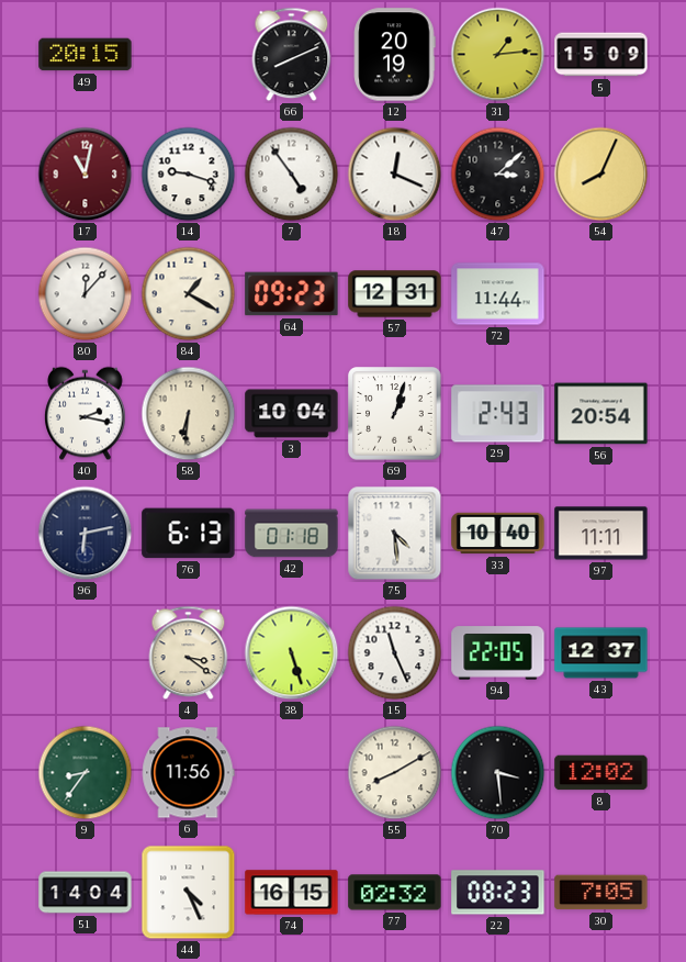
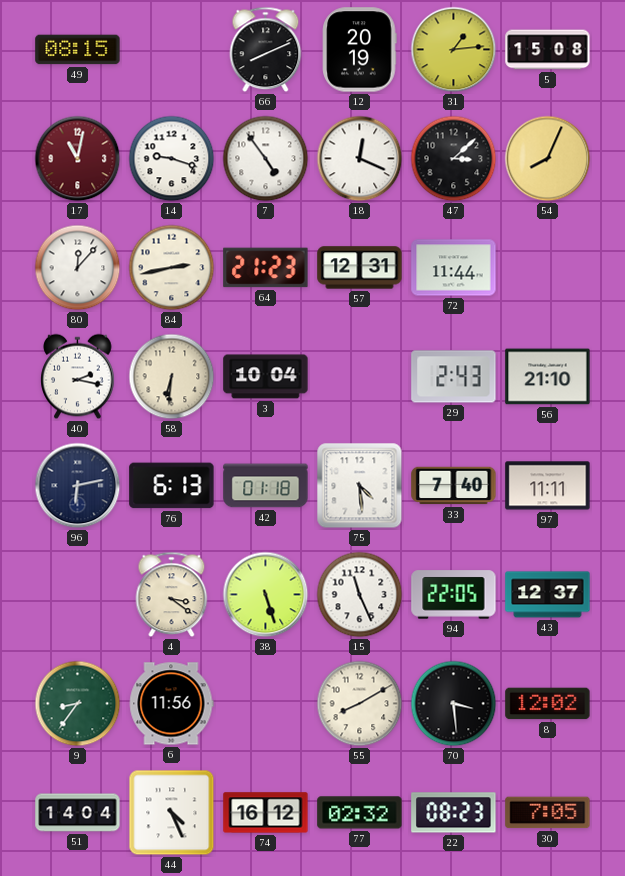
49: 20:15 -> 08:15
5: 15:09 -> 15:08
84: 1:20 -> 2:43
64: 09:23 -> 21:23
69: 1:03 -> none
56: 20:54 -> 21:10
33: 10:40 -> 7:40
74: 16:15 -> 16:12
